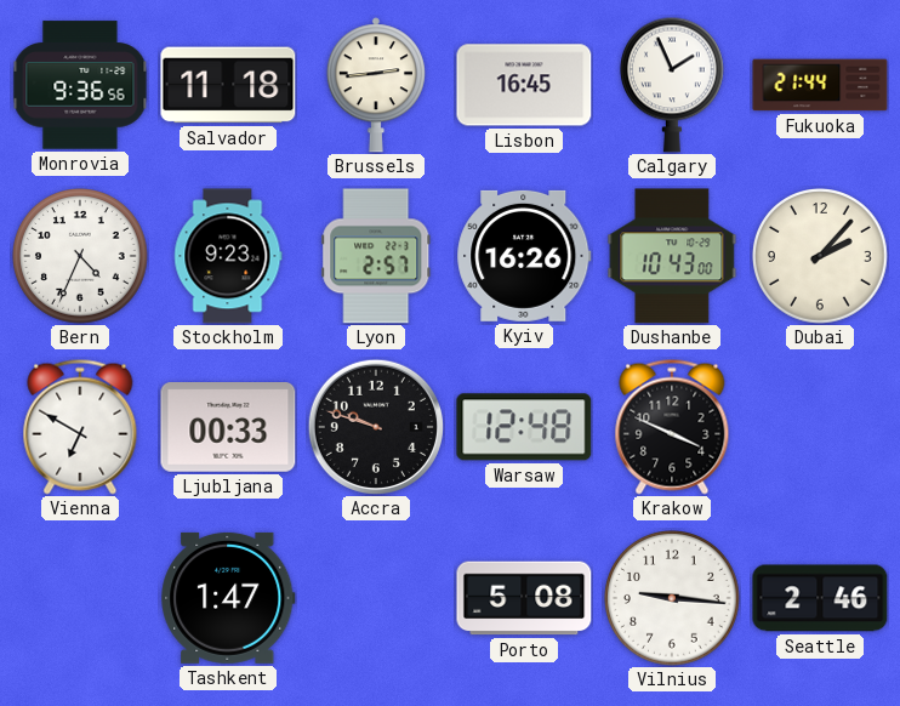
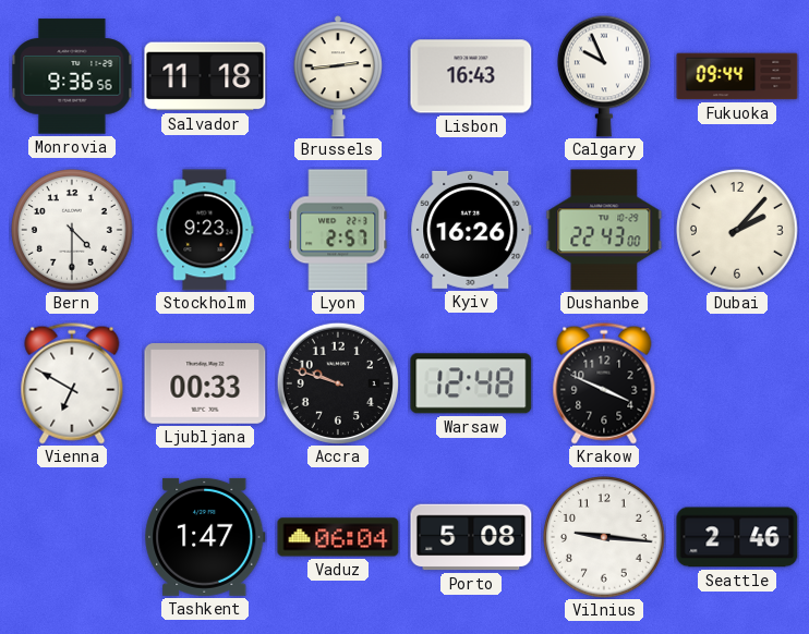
Lisbon: 16:45 -> 16:43
Calgary: 1:56 -> 9:56
Fukuoka: 21:44 -> 09:44
Bern: 4:34 -> 4:30
Dushanbe: 10:43 -> 22:43
Vaduz: none -> 06:04
